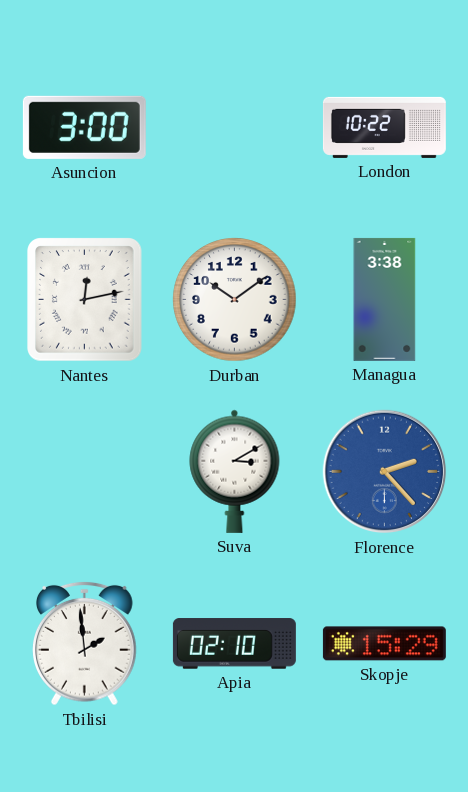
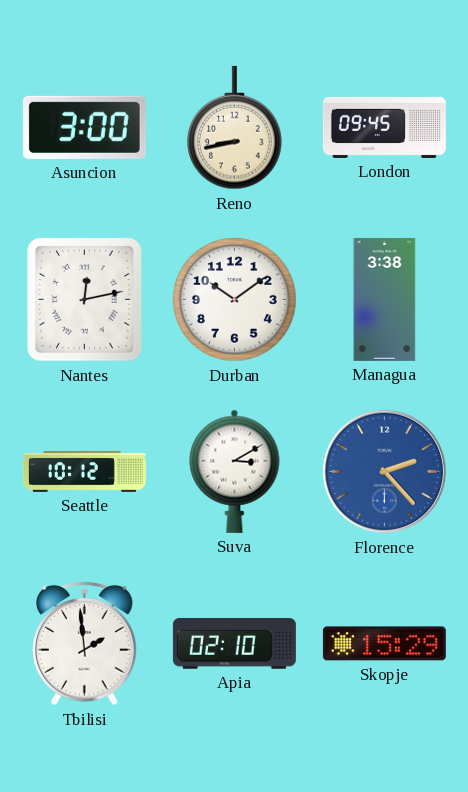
Reno: none -> 8:43
London: 10:22 -> 09:45
Seattle: none -> 10:12
